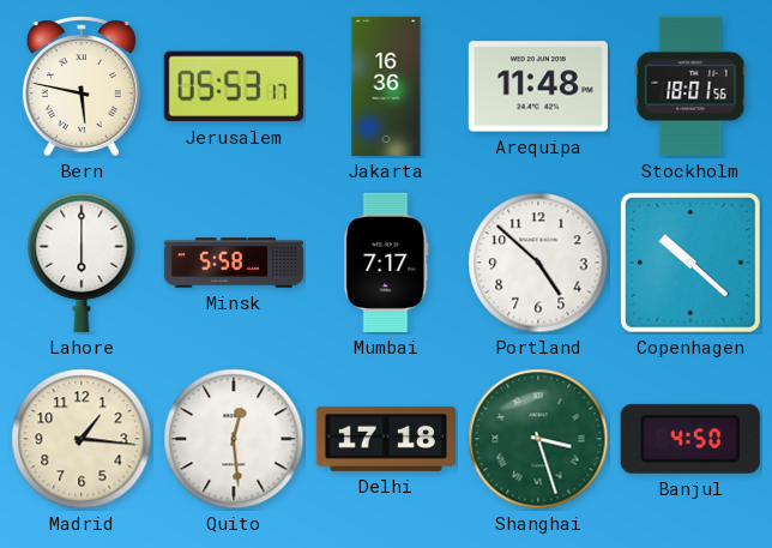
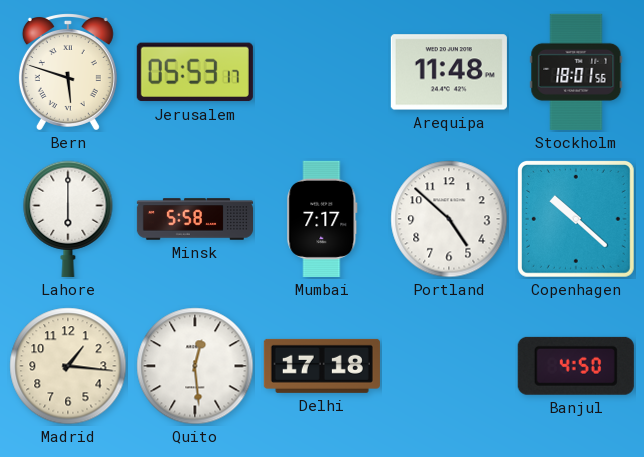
Bern: 5:47 -> 5:48
Jakarta: 16:36 -> none
Shanghai: 3:27 -> none
